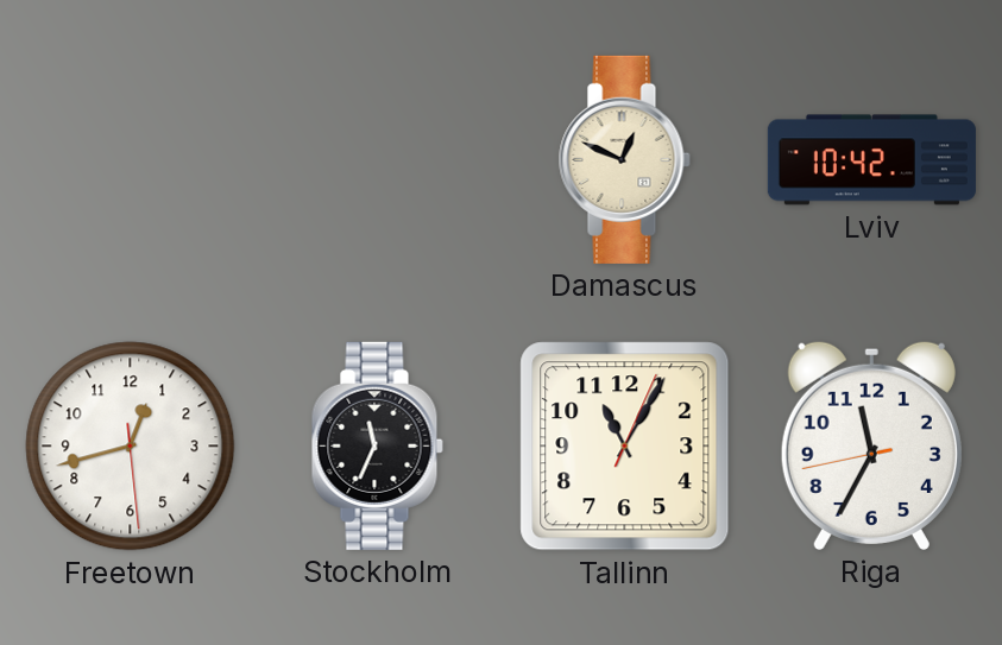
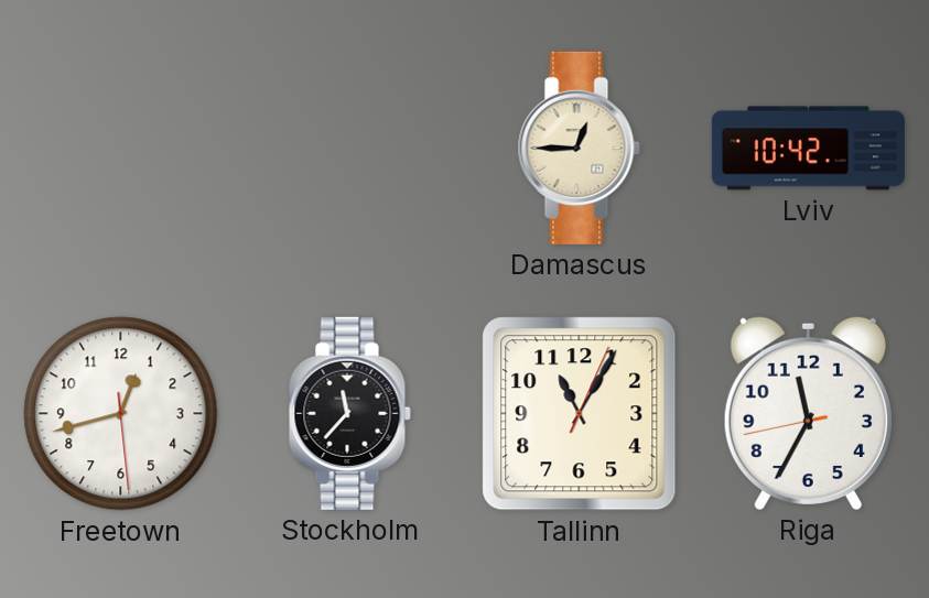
Damascus: 12:49 -> 12:45
Stockholm: 11:34 -> 11:37
